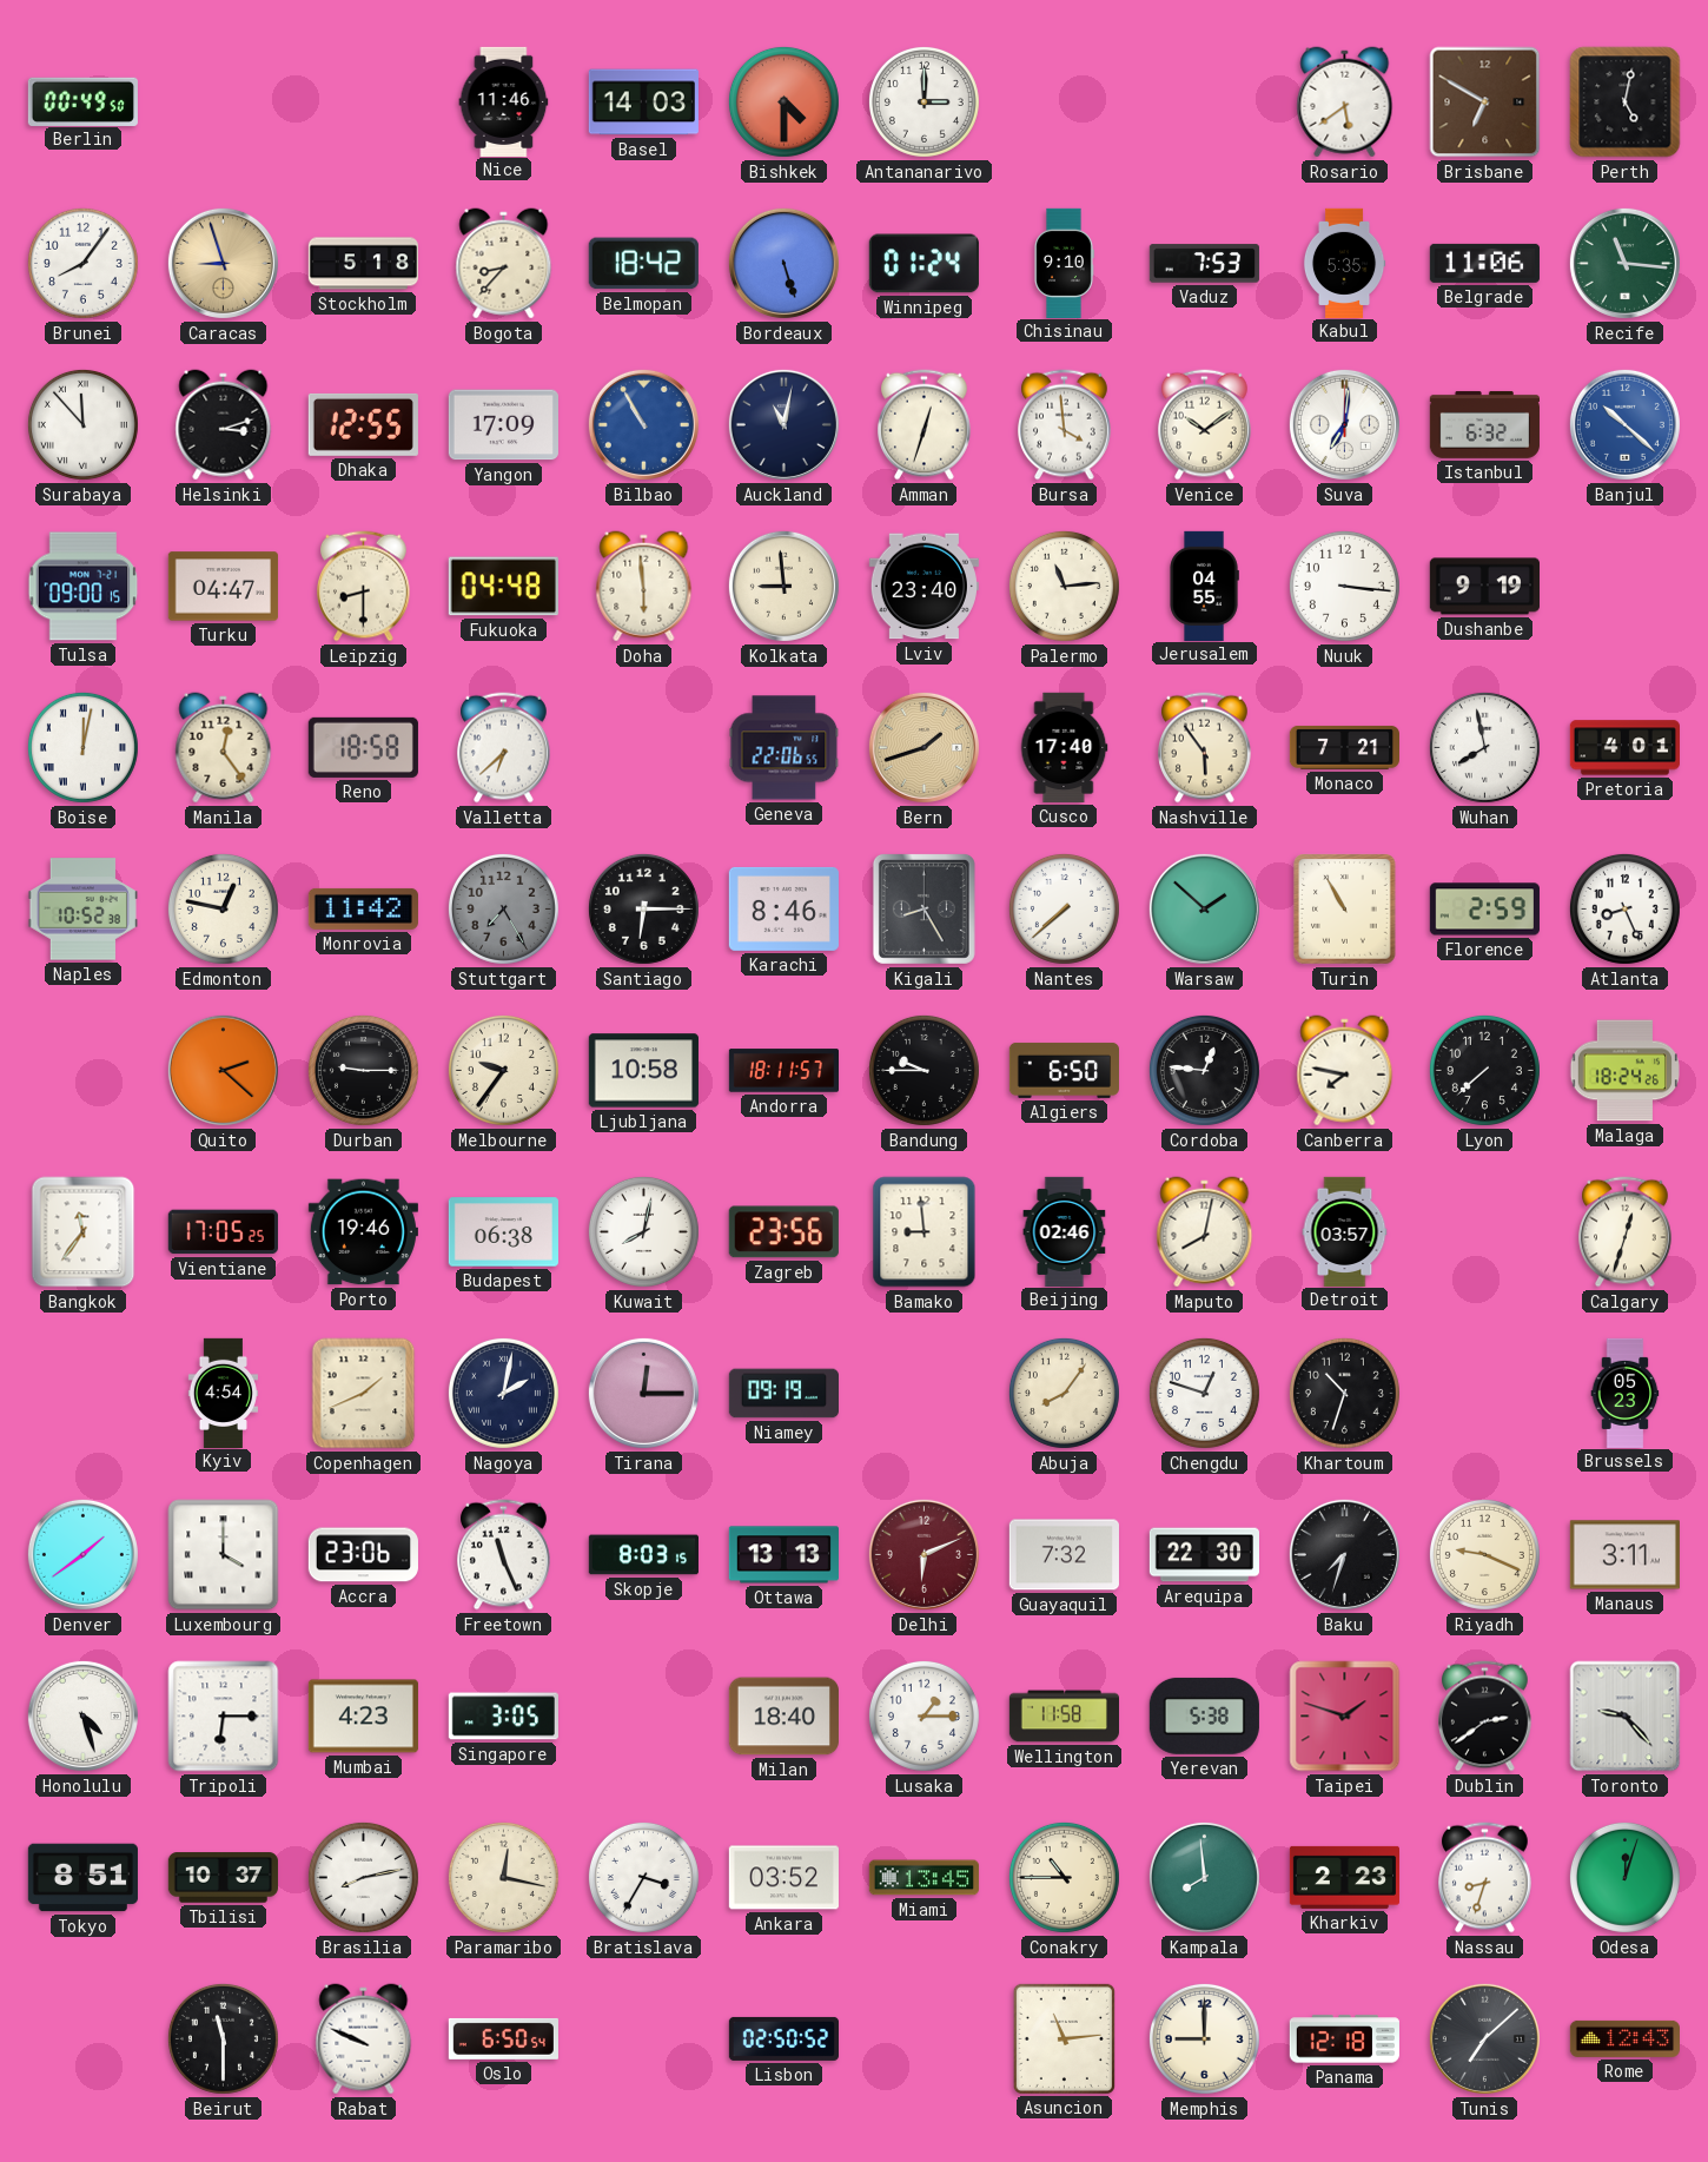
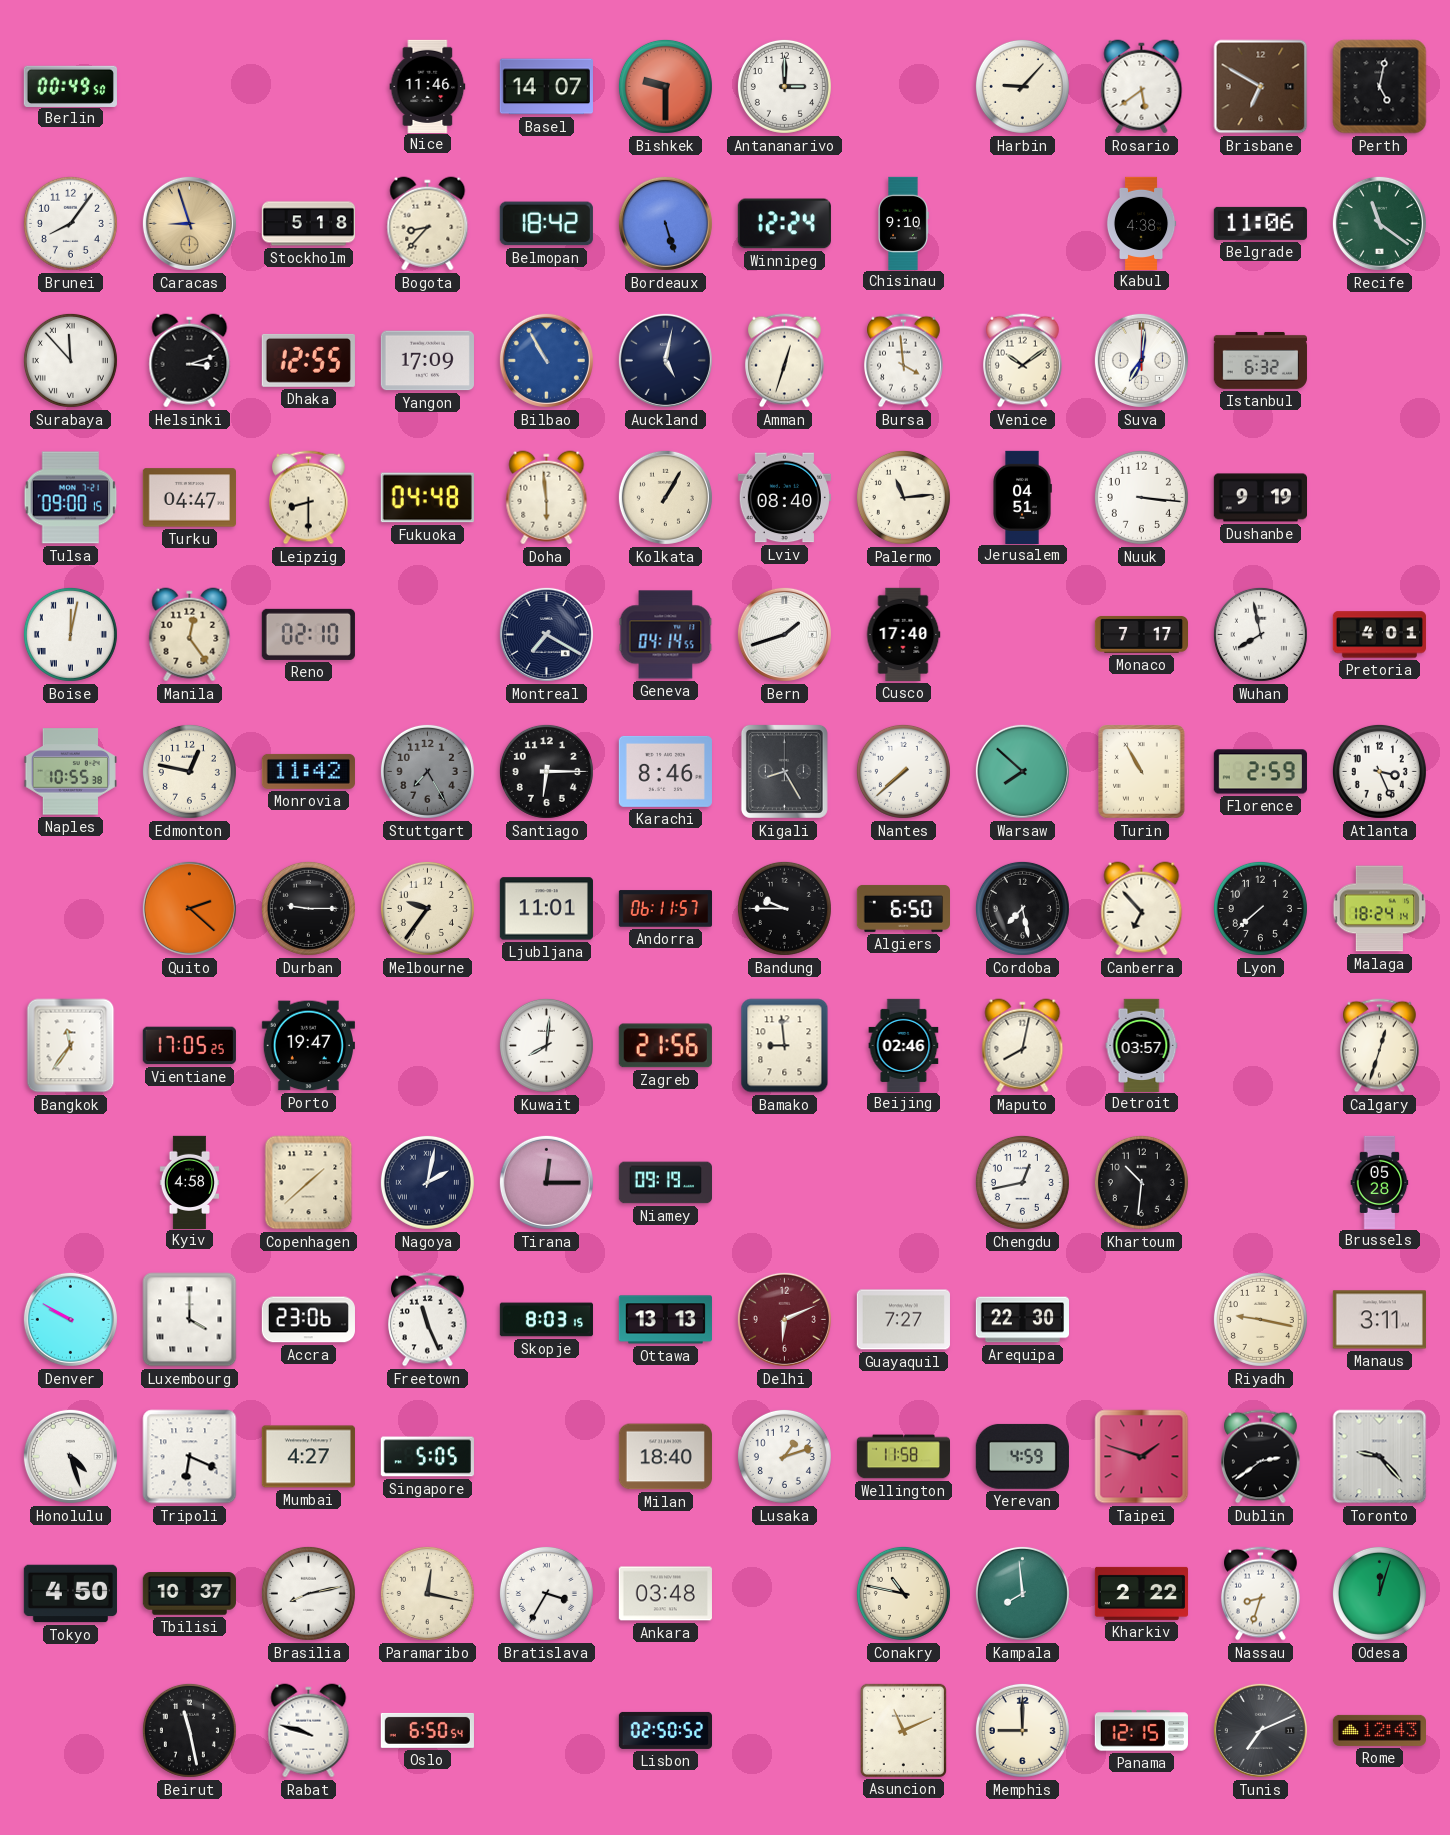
Basel: 14:03 -> 14:07
Bishkek: 4:30 -> 9:30
Harbin: none -> 9:07
Winnipeg: 01:24 -> 12:24
Vaduz: 7:53 -> none
Kabul: 5:35 -> 4:38
Recife: 11:16 -> 11:21
Auckland: 11:02 -> 5:02
Banjul: 10:22 -> none
Kolkata: 8:59 -> 1:05
Lviv: 23:40 -> 08:40
Jerusalem: 04:55 -> 04:51
Reno: 18:58 -> 02:10
Valletta: 6:38 -> none
Montreal: none -> 7:20
Geneva: 22:06 -> 04:14
Bern dial: champagne -> white
Nashville: 5:54 -> none
Monaco: 7:21 -> 7:17
Naples: 10:52 -> 10:55
Warsaw: 1:52 -> 7:52
Atlanta: 8:26 -> 3:26
Ljubljana: 10:58 -> 11:01
Andorra: 18:11 -> 06:11
Cordoba: 12:46 -> 7:28
Canberra: 7:47 -> 6:53
Malaga: 18:24:26 -> 18:24:14
Porto: 19:46 -> 19:47
Budapest: 06:38 -> none
Kuwait: 8:02 -> 8:01
Zagreb: 23:56 -> 21:56
Kyiv: 4:54 -> 4:58
Copenhagen: 1:41 -> 1:38
Abuja: 8:06 -> none
Chengdu: 12:48 -> 12:43
Khartoum: 10:33 -> 10:31
Brussels: 05:23 -> 05:28
Denver: 1:39 -> 9:50
Guayaquil: 7:32 -> 7:27
Baku: 7:33 -> none
Riyadh: 9:19 -> 9:17
Tripoli: 6:15 -> 6:19
Mumbai: 4:23 -> 4:27
Singapore: 3:05 -> 5:05
Lusaka: 1:15 -> 1:12
Yerevan: 5:38 -> 4:59
Tokyo: 8:51 -> 4:50
Ankara: 03:52 -> 03:48
Miami: 13:45 -> none
Conakry: 10:45 -> 10:47
Kharkiv: 2:23 -> 2:22
Beirut: 11:30 -> 11:28
Rabat: 9:49 -> 9:48
Asuncion: 11:14 -> 11:11
Panama: 12:18 -> 12:15
Tunis: 7:08 -> 7:11
